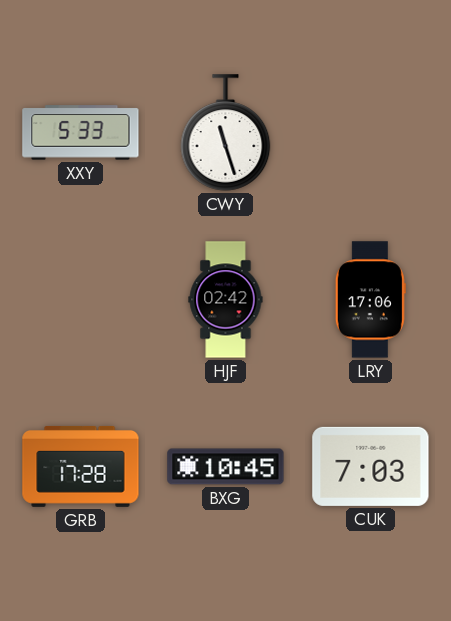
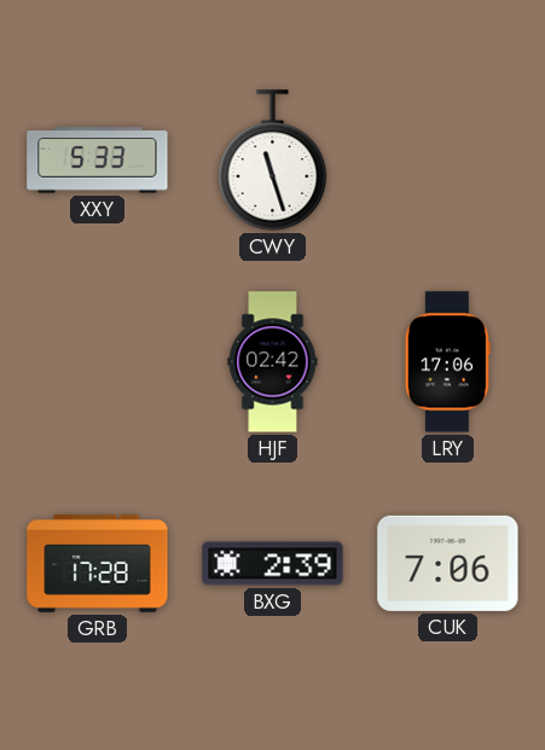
BXG: 10:45 -> 2:39
CUK: 7:03 -> 7:06
